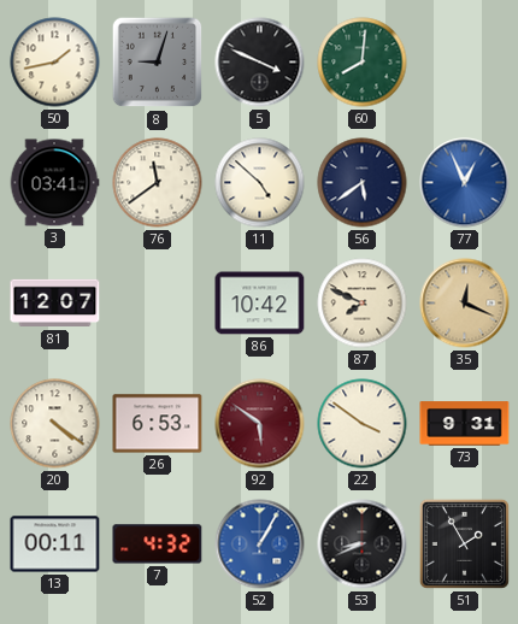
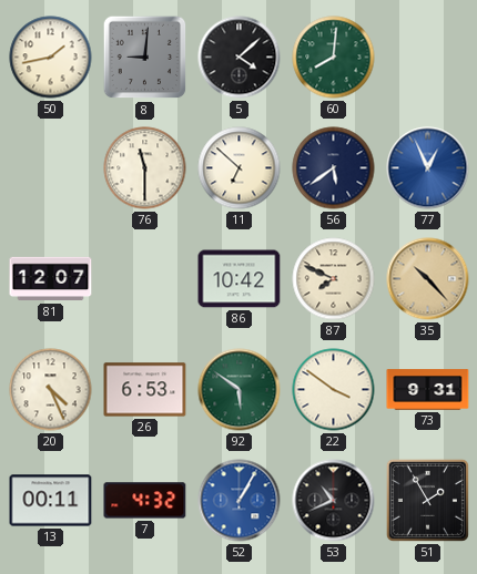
8: 9:03 -> 9:01
5: 3:49 -> 4:08
3: 03:41 -> none
76: 11:39 -> 11:30
11: 4:52 -> 6:52
35: 12:19 -> 10:23
20: 4:21 -> 4:26
92 dial: burgundy -> green
53: 8:41 -> 10:41
